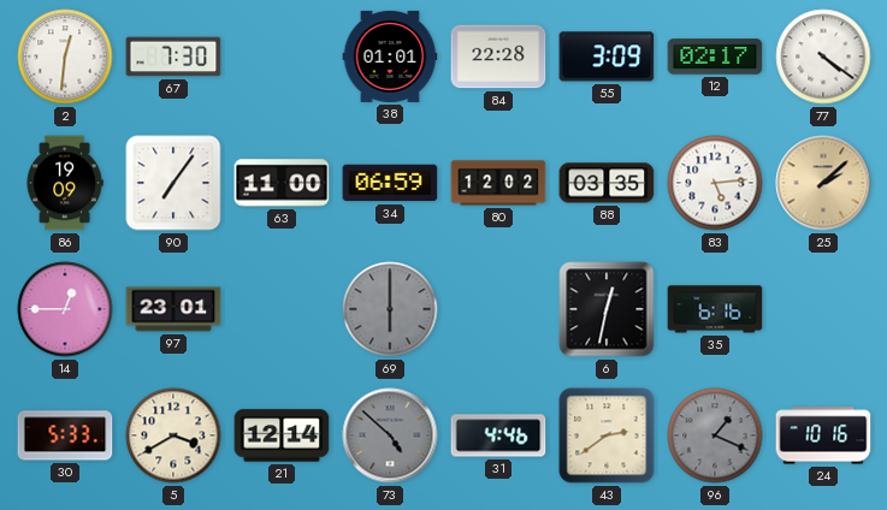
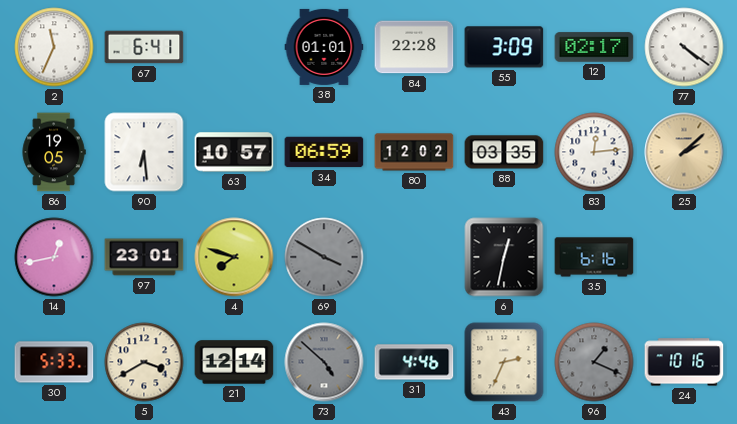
2: 12:31 -> 11:34
67: 7:30 -> 6:41
86: 19:09 -> 19:05
90: 7:06 -> 6:29
63: 11:00 -> 10:57
83: 5:14 -> 12:14
14: 12:45 -> 12:43
4: none -> 7:48
69: 6:00 -> 3:50
43: 2:39 -> 2:34
